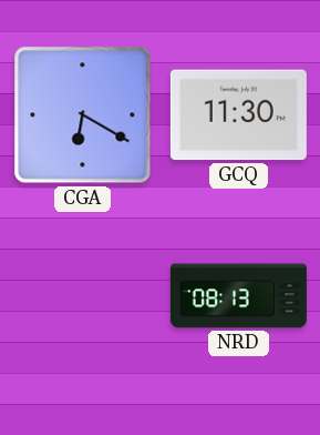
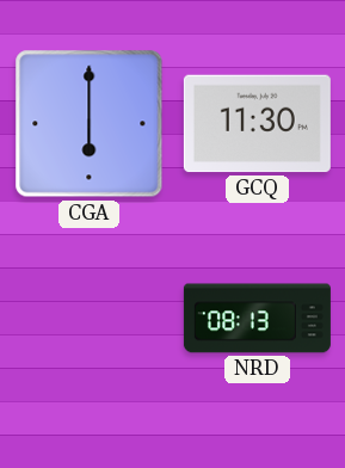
CGA: 6:20 -> 6:00
